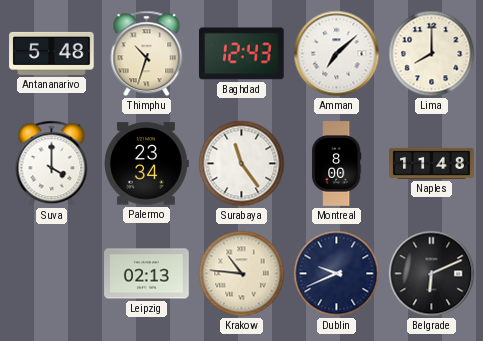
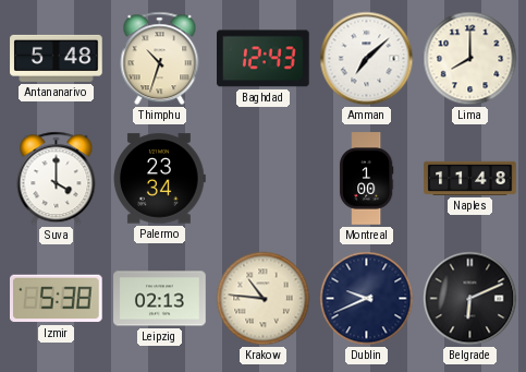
Surabaya: 11:24 -> none
Montreal: 8:00 -> 1:00
Izmir: none -> 5:38
